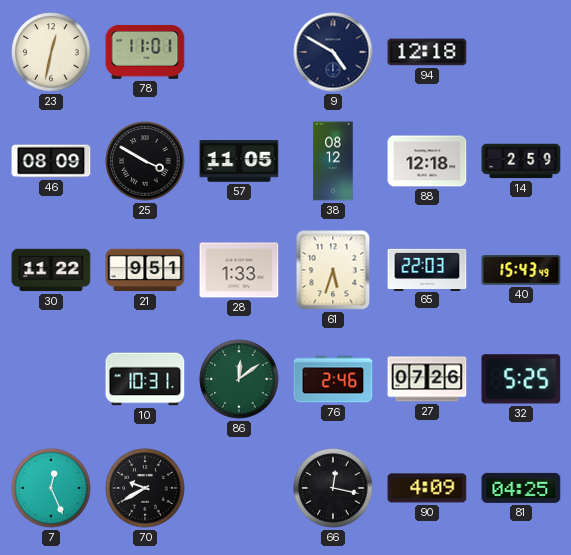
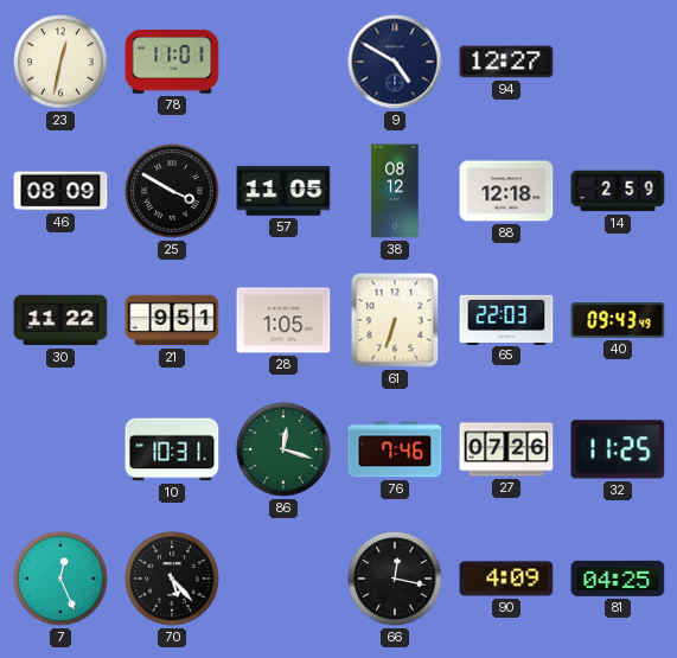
94: 12:18 -> 12:27
28: 1:33 -> 1:05
61: 5:33 -> 6:33
40: 15:43 -> 09:43
86: 12:09 -> 12:18
76: 2:46 -> 7:46
32: 5:25 -> 11:25
70: 9:40 -> 5:23
